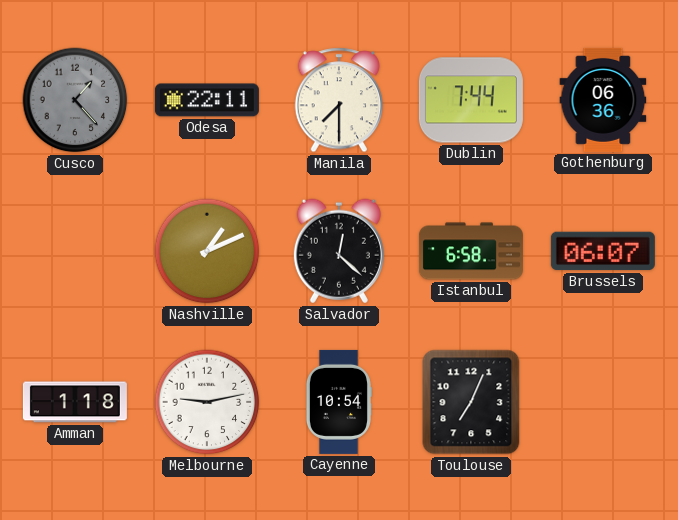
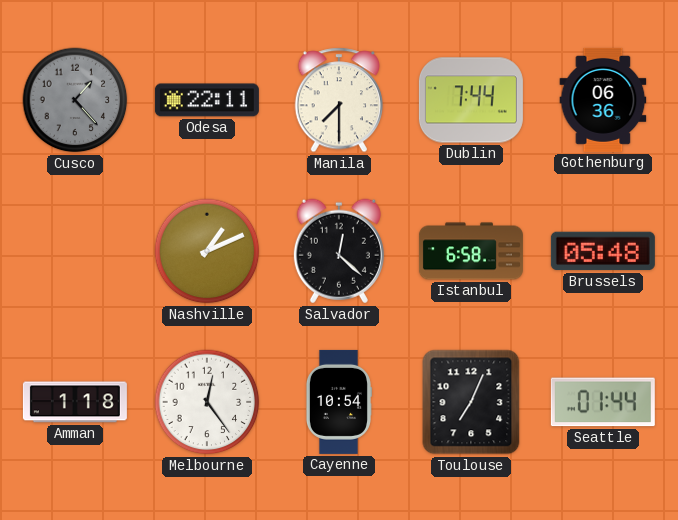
Brussels: 06:07 -> 05:48
Melbourne: 9:13 -> 12:24
Seattle: none -> 01:44
